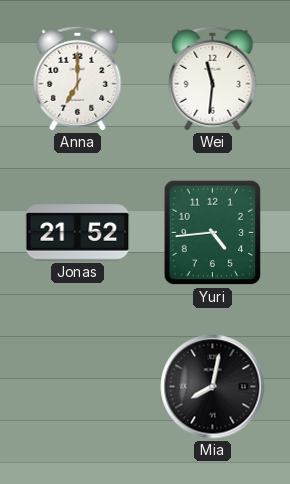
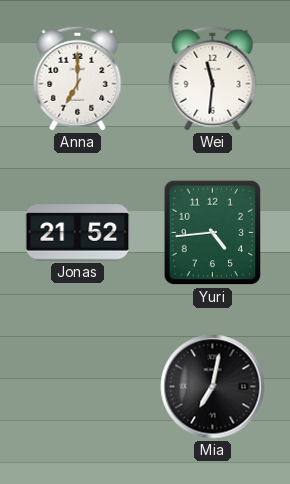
Mia: 8:02 -> 7:02
